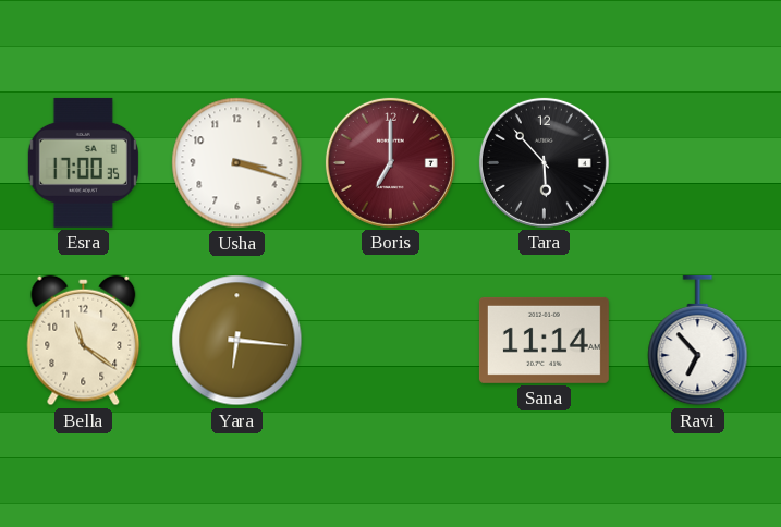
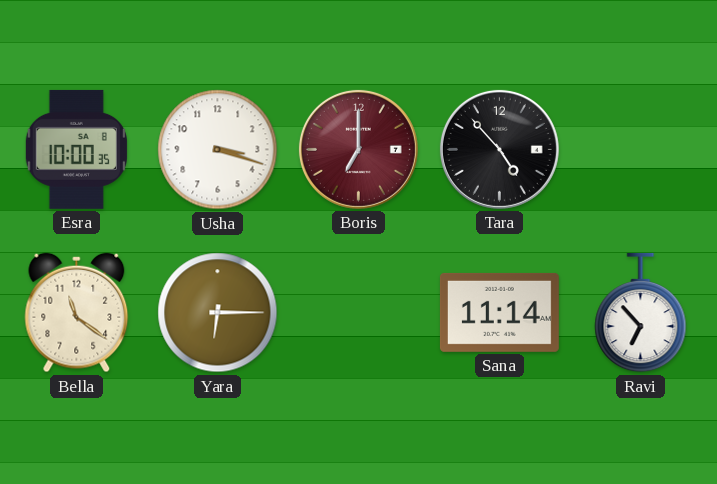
Esra: 17:00 -> 10:00
Tara: 5:53 -> 4:53
Yara: 6:16 -> 6:15
